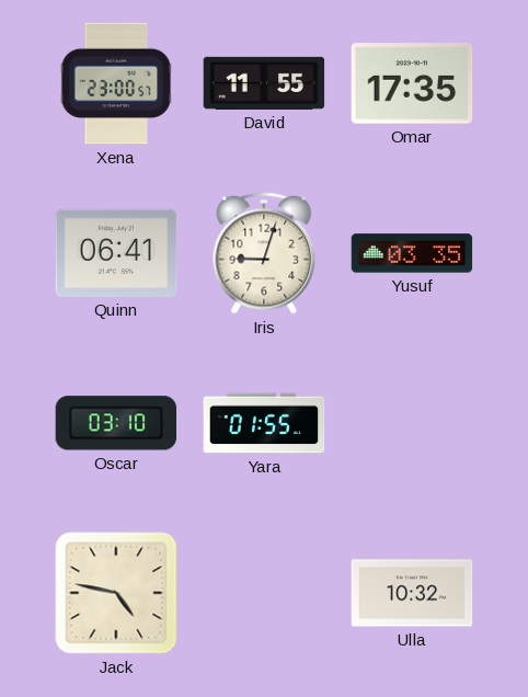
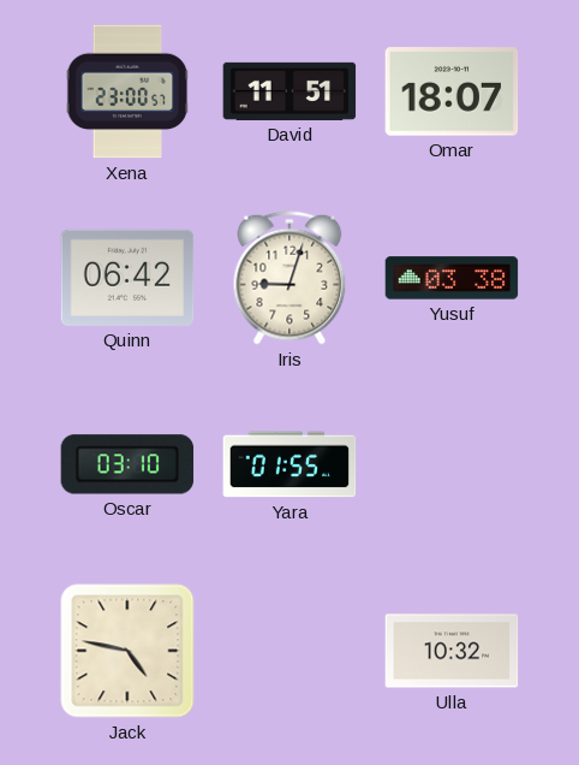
David: 11:55 -> 11:51
Omar: 17:35 -> 18:07
Quinn: 06:41 -> 06:42
Yusuf: 03:35 -> 03:38
